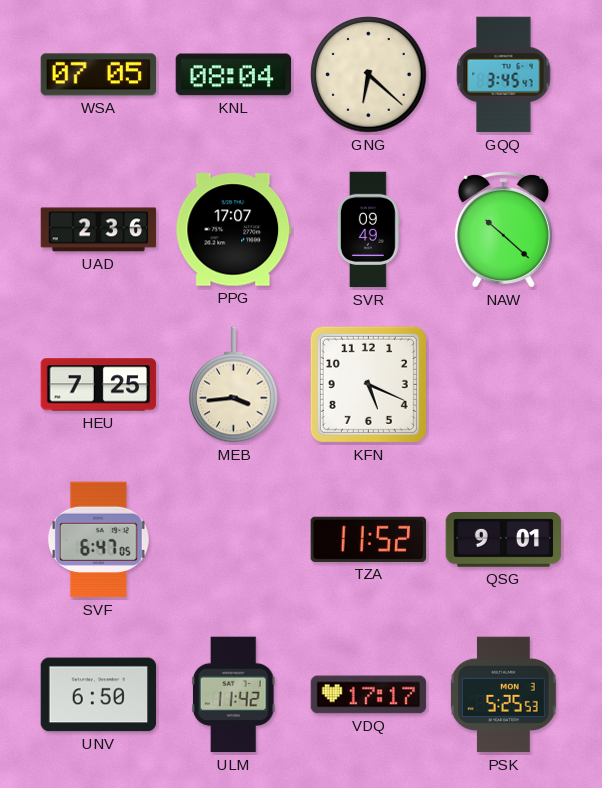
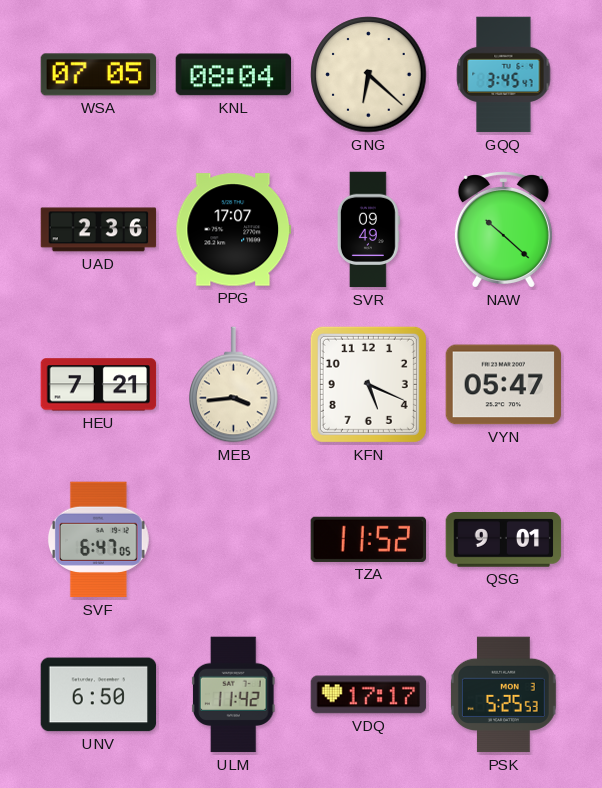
HEU: 7:25 -> 7:21
VYN: none -> 05:47
